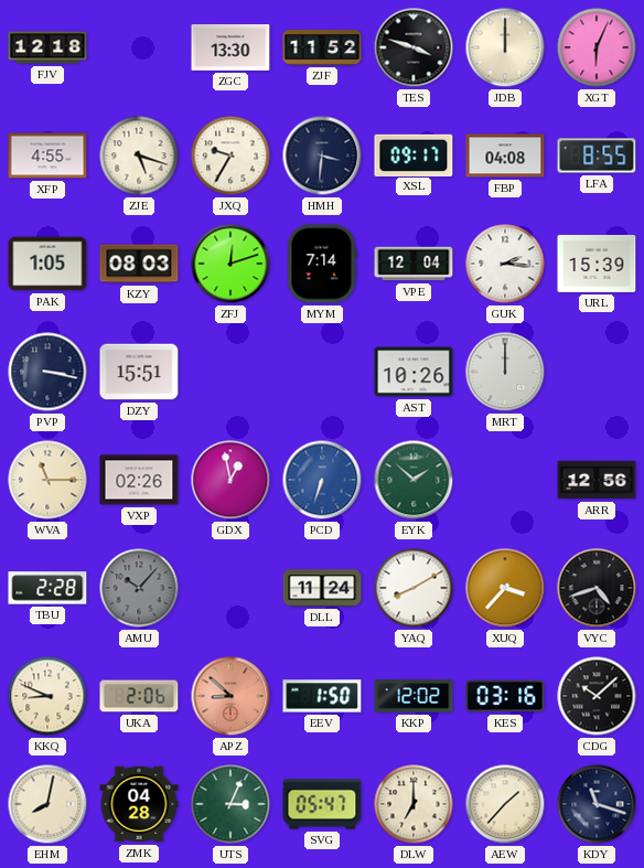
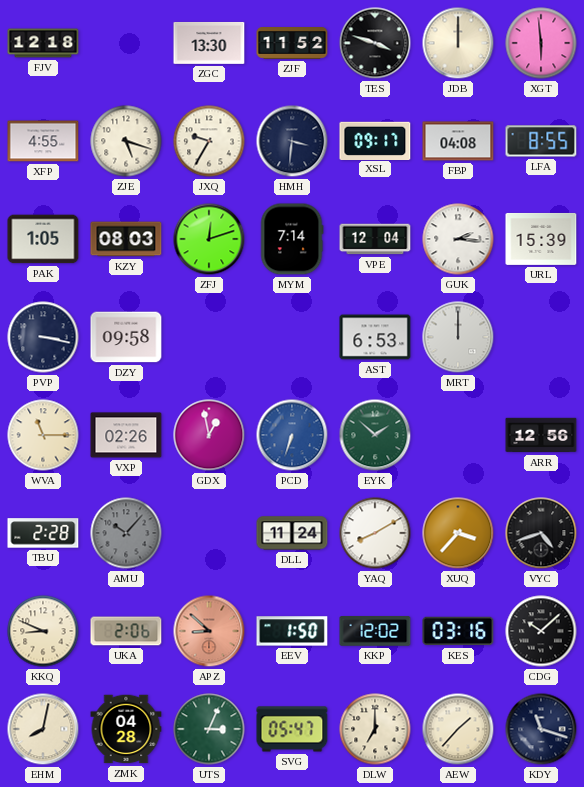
XGT: 6:04 -> 5:59
DZY: 15:51 -> 09:58
AST: 10:26 -> 6:53
